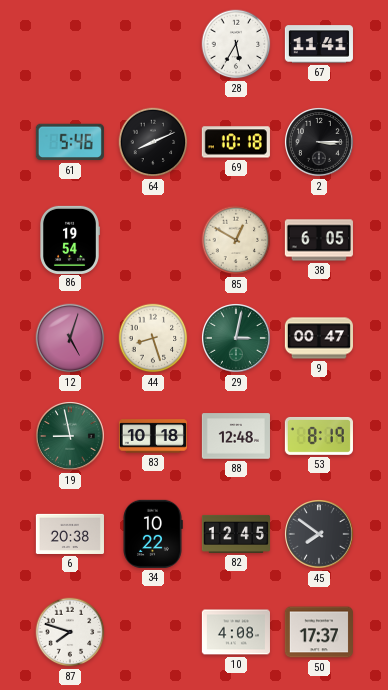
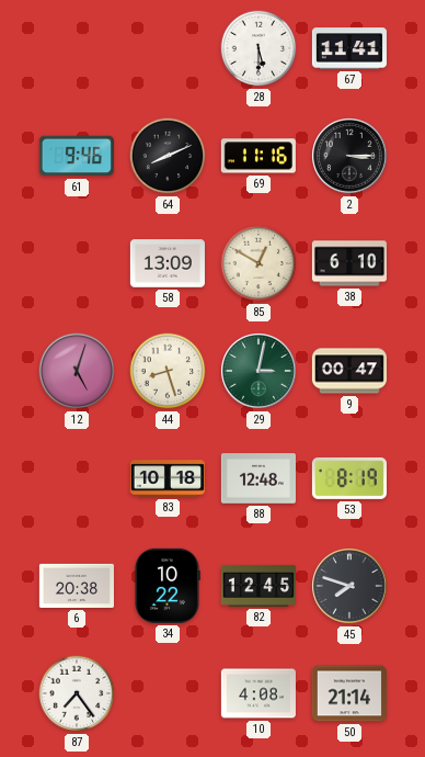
28: 5:35 -> 5:30
61: 5:46 -> 9:46
69: 10:18 -> 11:16
86: 19:54 -> none
58: none -> 13:09
38: 6:05 -> 6:10
19: 8:58 -> none
45: 7:51 -> 7:48
87: 7:48 -> 7:24
50: 17:37 -> 21:14
